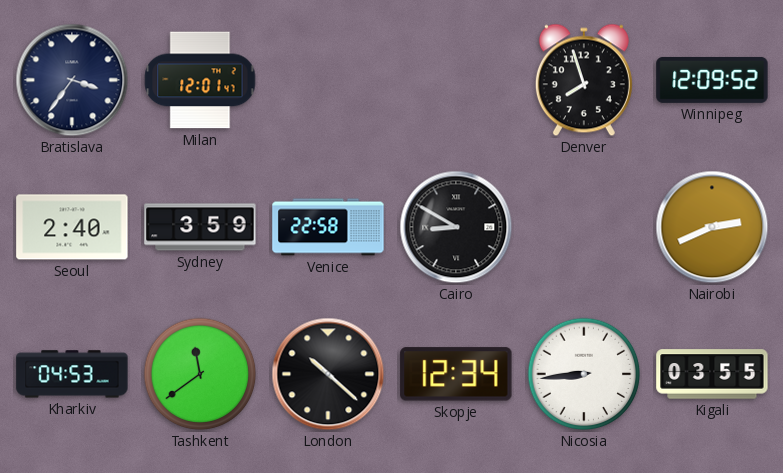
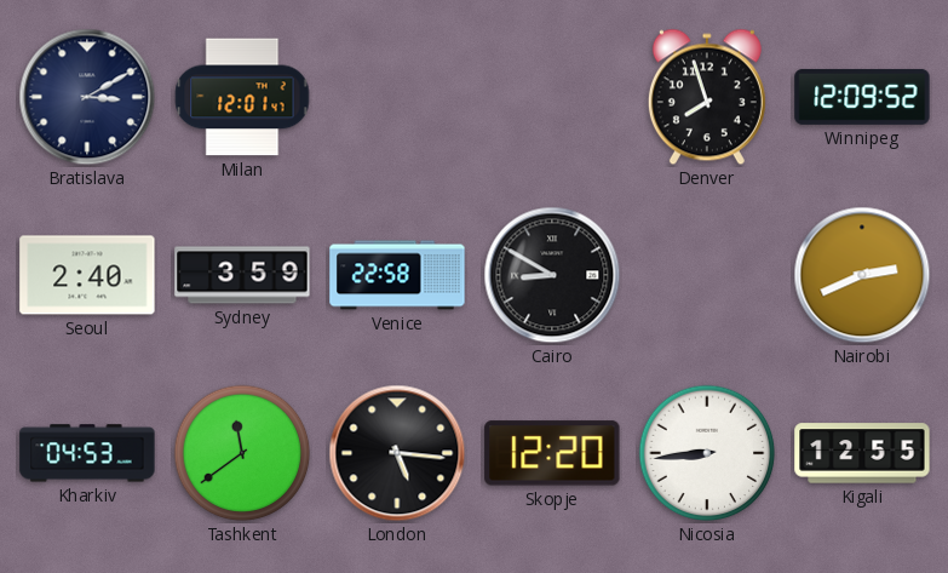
Bratislava: 3:36 -> 3:10
London: 10:22 -> 5:16
Skopje: 12:34 -> 12:20
Kigali: 03:55 -> 12:55
